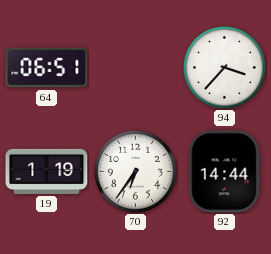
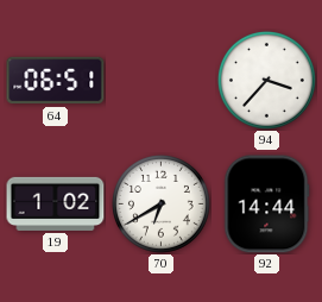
19: 1:19 -> 1:02
70: 6:36 -> 6:40
